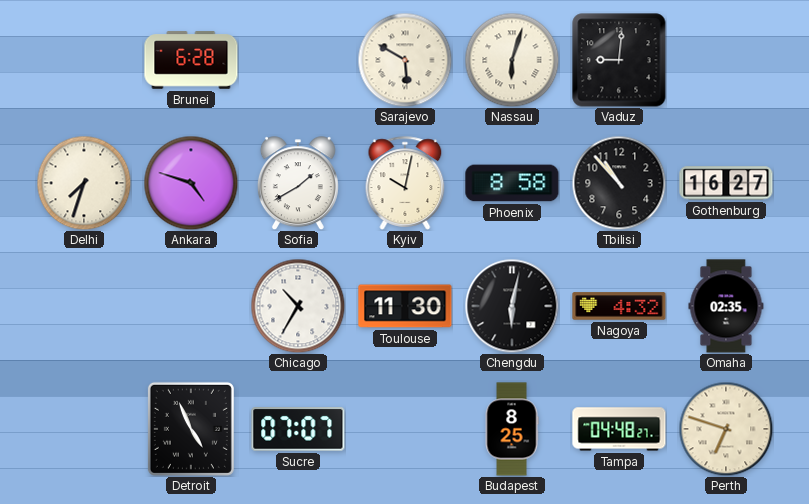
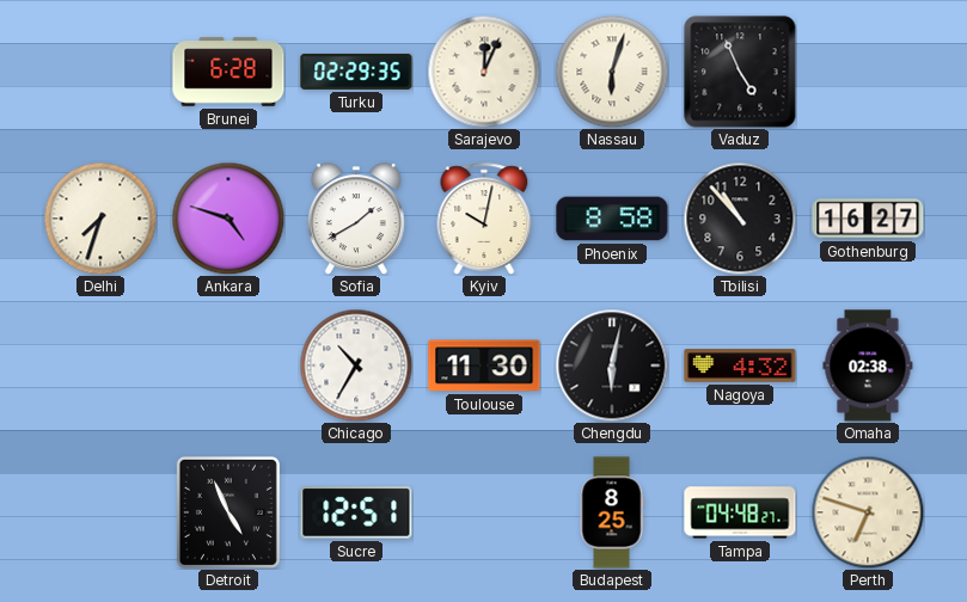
Turku: none -> 02:29
Sarajevo: 5:50 -> 12:04
Vaduz: 9:01 -> 4:56
Omaha: 02:35 -> 02:38
Sucre: 07:07 -> 12:51
